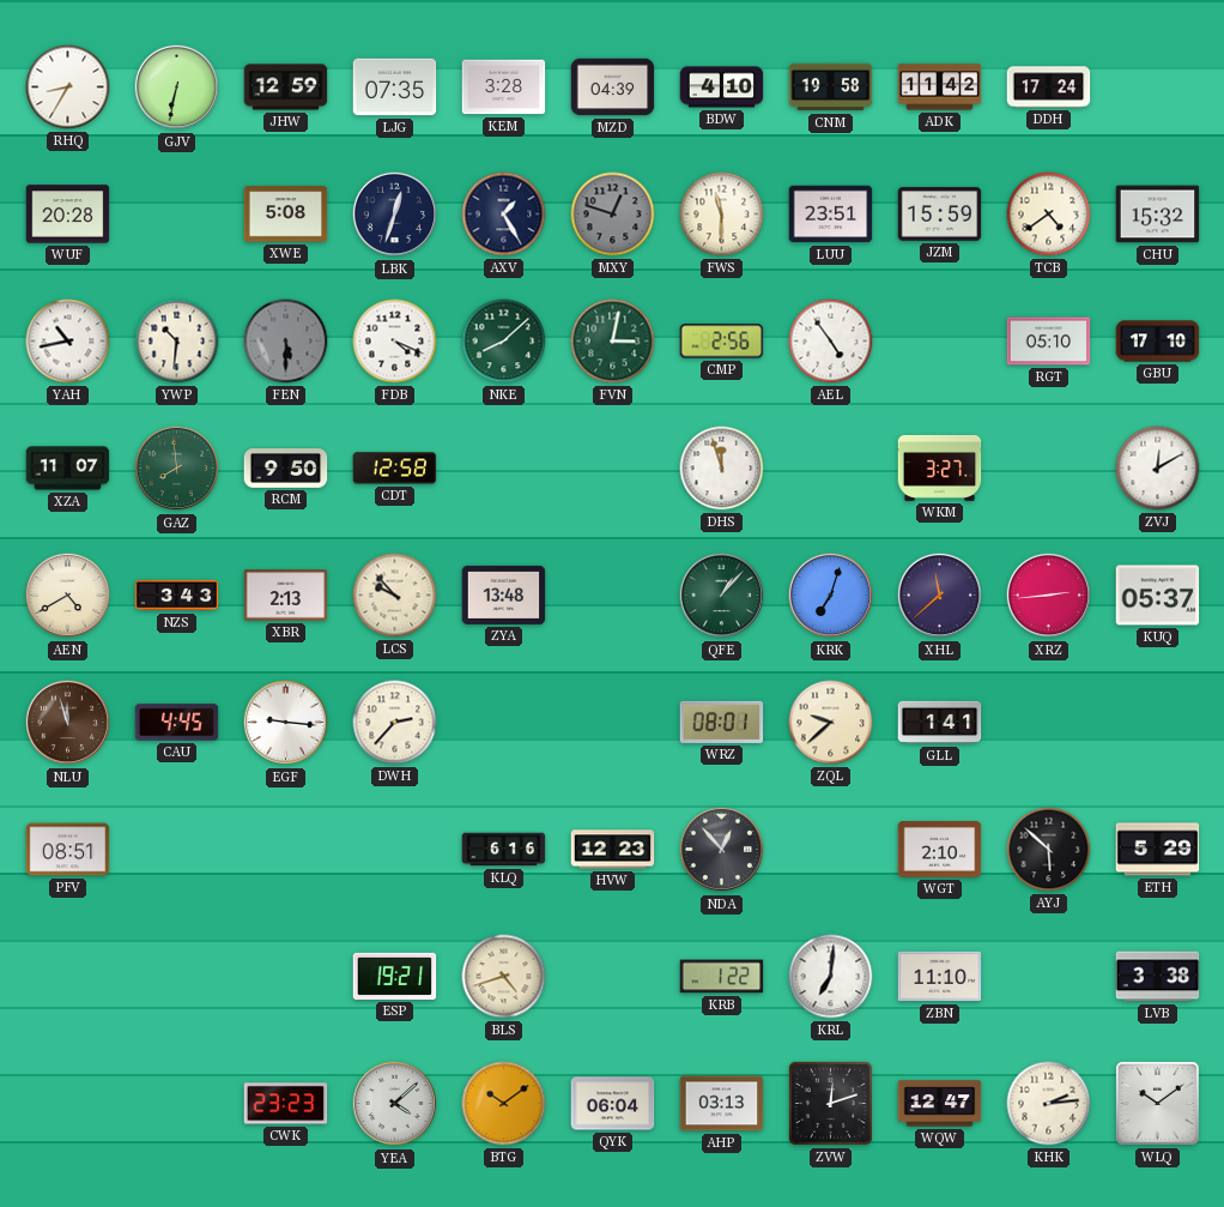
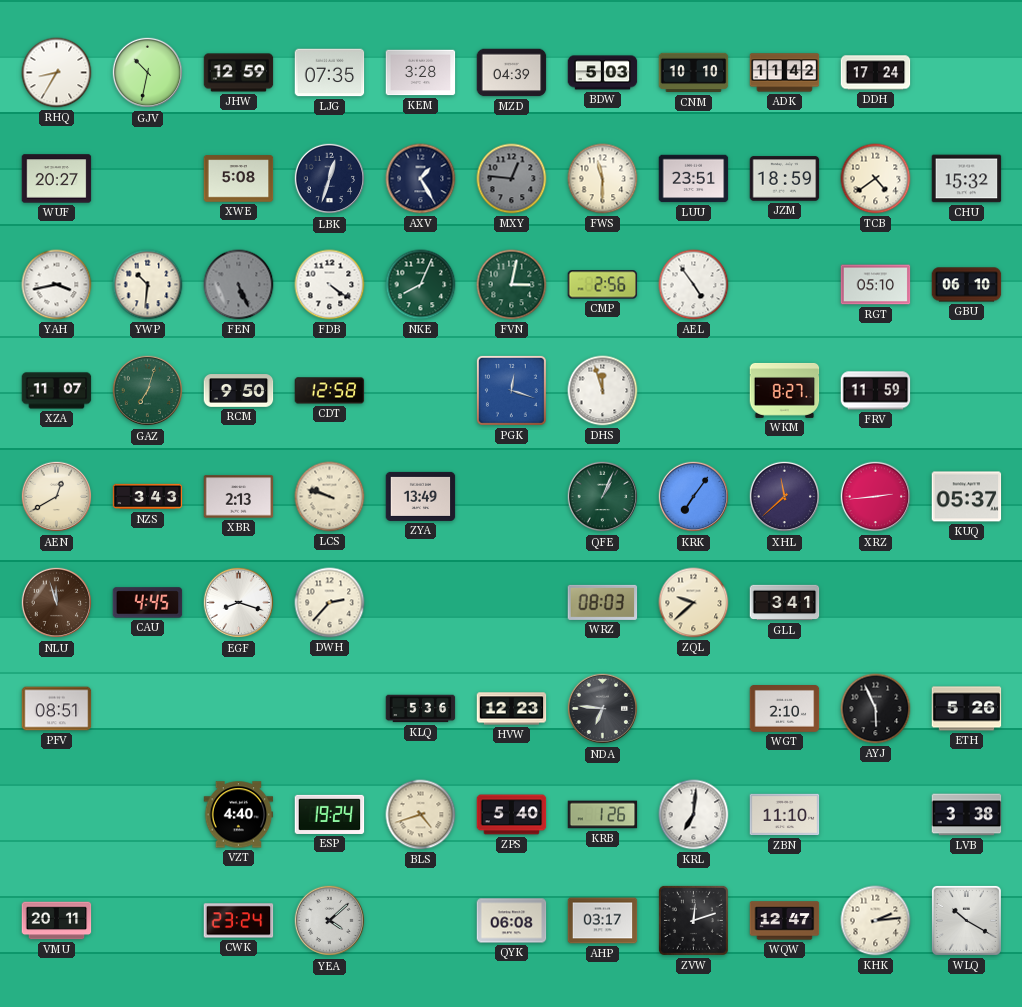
GJV: 6:32 -> 10:32
BDW: 4:10 -> 5:03
CNM: 19:58 -> 10:10
WUF: 20:28 -> 20:27
MXY: 12:48 -> 12:46
JZM: 15:59 -> 18:59
YAH: 10:43 -> 3:43
FEN: 5:30 -> 5:26
FDB: 4:19 -> 4:21
NKE: 8:08 -> 8:04
GBU: 17:10 -> 06:10
GAZ: 7:59 -> 7:03
PGK: none -> 12:18
WKM: 3:27 -> 8:27
FRV: none -> 11:59
ZVJ: 12:10 -> none
AEN: 4:40 -> 12:40
LCS: 9:53 -> 9:48
ZYA: 13:48 -> 13:49
QFE: 1:07 -> 1:04
KRK: 7:03 -> 7:06
EGF: 9:16 -> 8:18
WRZ: 08:01 -> 08:03
GLL: 1:41 -> 3:41
KLQ: 6:16 -> 5:36
NDA: 12:53 -> 6:46
AYJ: 5:52 -> 5:56
ETH: 5:29 -> 5:26
VZT: none -> 4:40
ESP: 19:21 -> 19:24
ZPS: none -> 5:40
KRB: 1:22 -> 1:26
VMU: none -> 20:11
CWK: 23:23 -> 23:24
BTG: 10:09 -> none
QYK: 06:04 -> 06:08
AHP: 03:13 -> 03:17
WLQ: 10:09 -> 10:20
